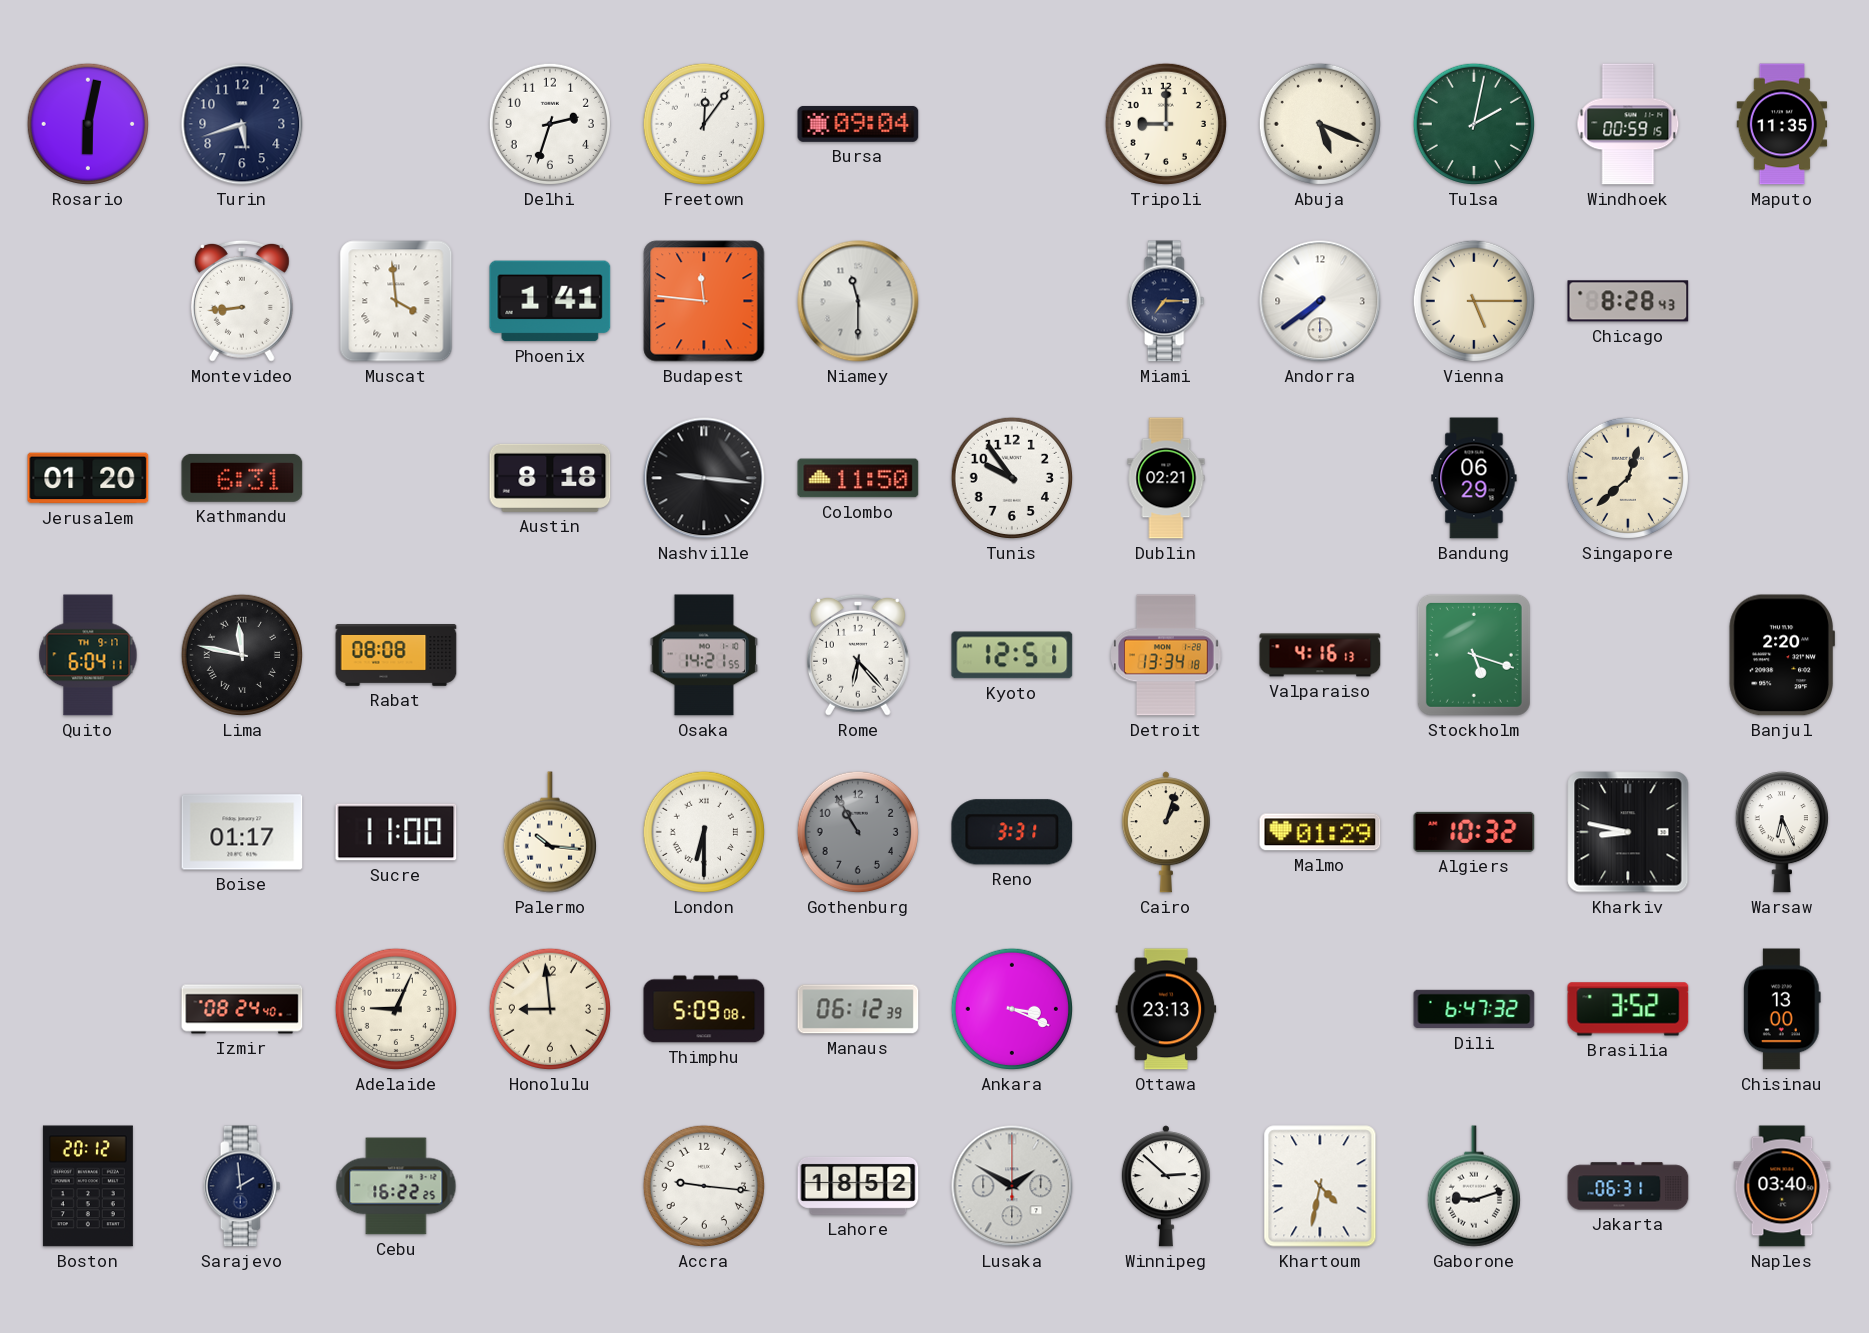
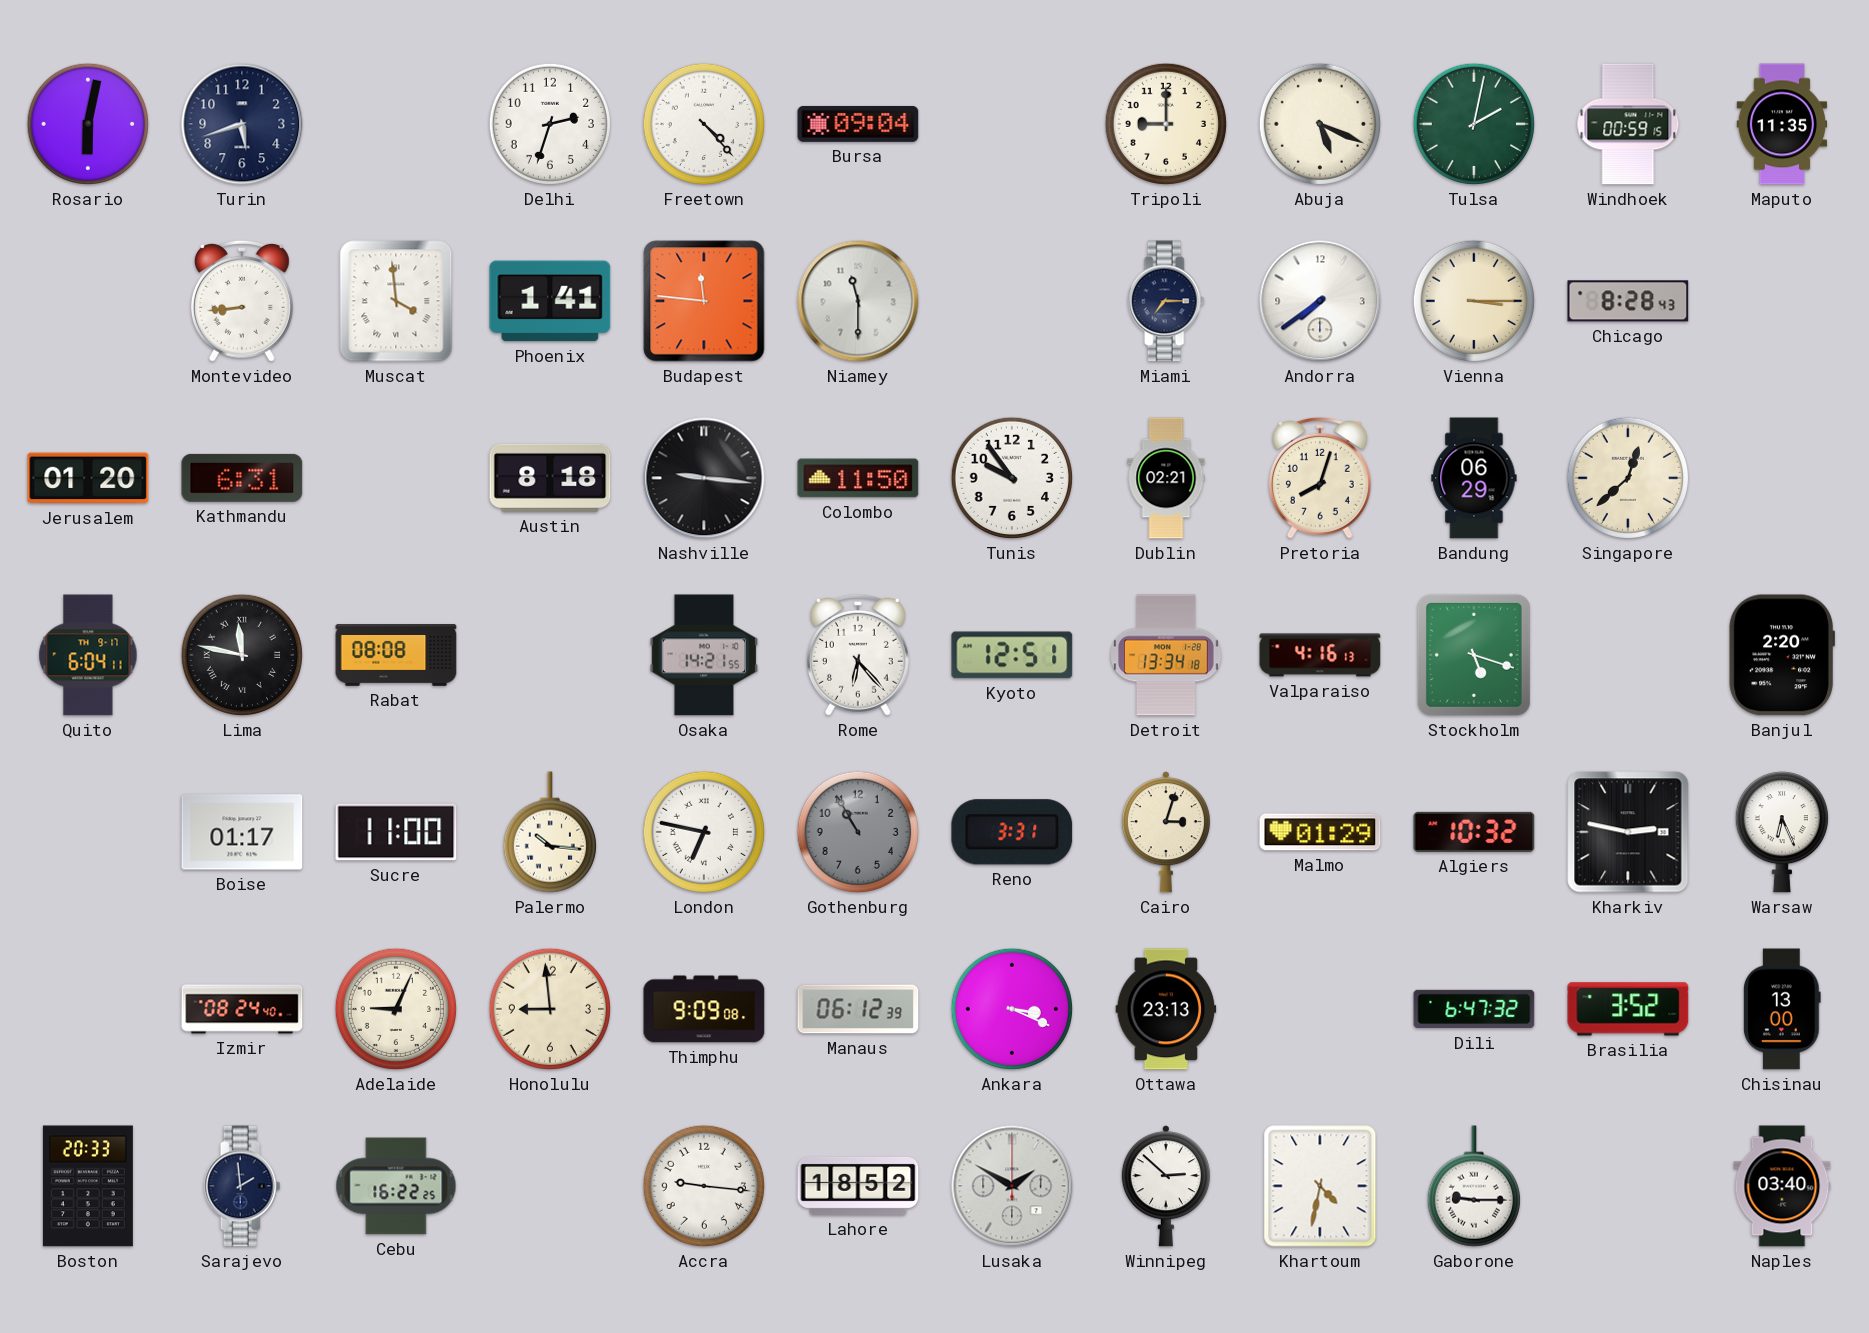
Freetown: 12:06 -> 4:23
Vienna: 5:15 -> 3:15
Pretoria: none -> 8:03
London: 6:30 -> 6:47
Cairo: 1:03 -> 3:03
Kharkiv: 8:47 -> 2:47
Thimphu: 5:09 -> 9:09
Boston: 20:12 -> 20:33
Gaborone: 9:12 -> 9:15
Jakarta: 06:31 -> none
